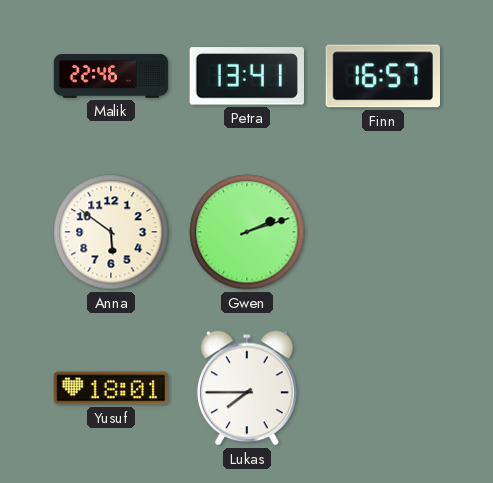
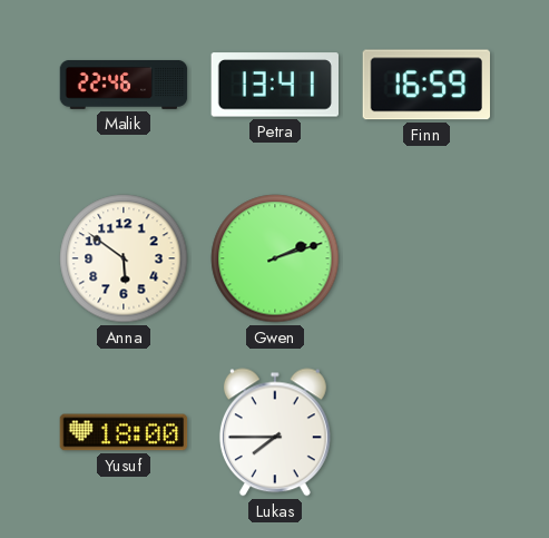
Finn: 16:57 -> 16:59
Yusuf: 18:01 -> 18:00
